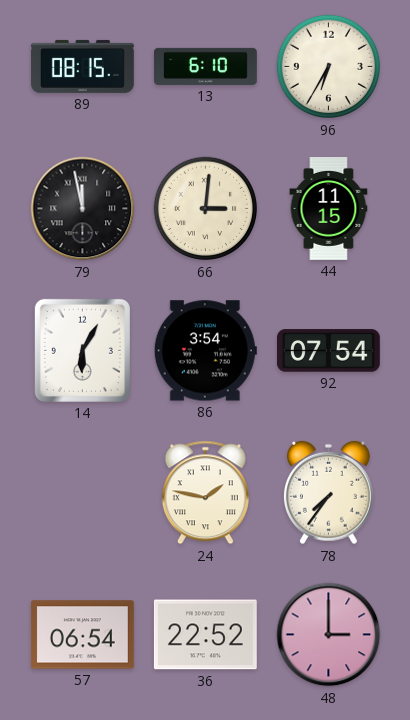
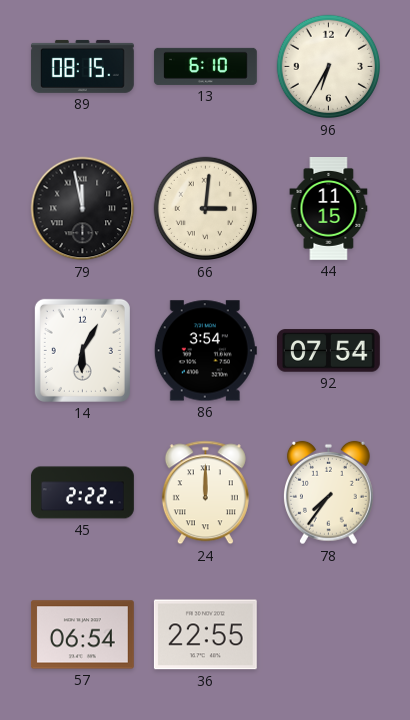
45: none -> 2:22
24: 1:47 -> 12:00
36: 22:52 -> 22:55
48: 3:00 -> none
